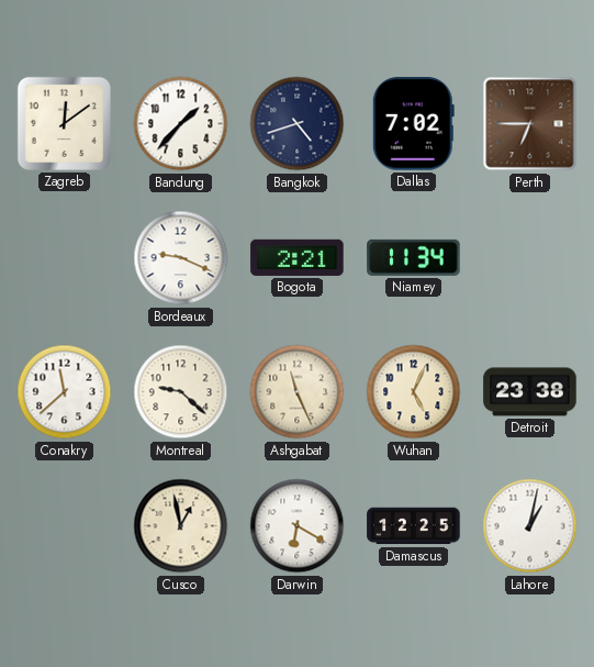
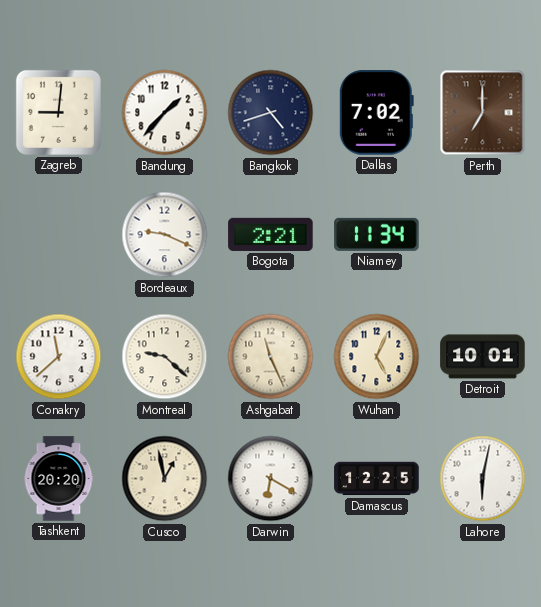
Zagreb: 12:09 -> 9:01
Perth: 6:45 -> 7:00
Detroit: 23:38 -> 10:01
Tashkent: none -> 20:20
Lahore: 1:02 -> 6:02
